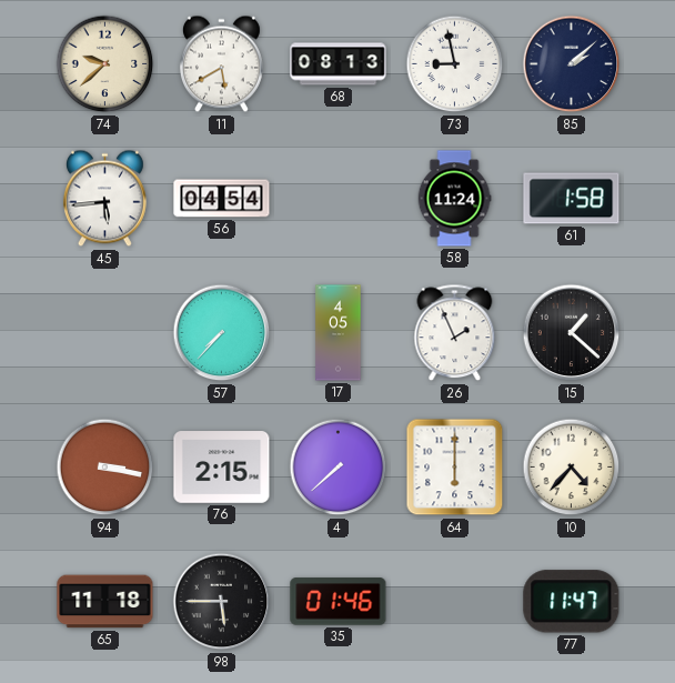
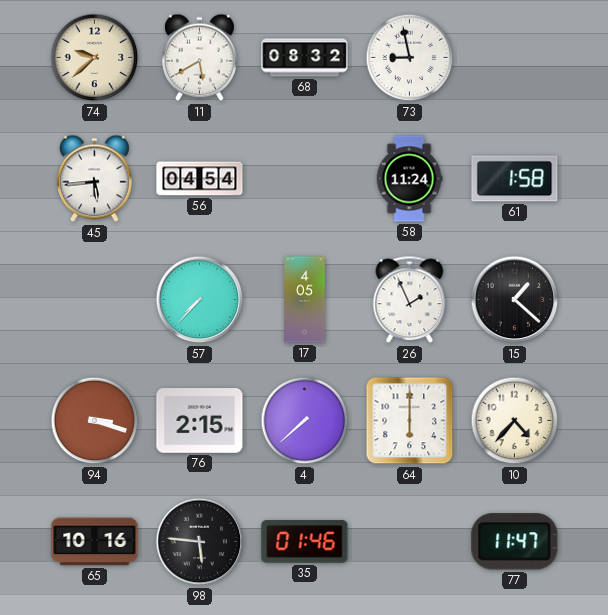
68: 08:13 -> 08:32
85: 2:08 -> none
94: 3:17 -> 3:18
65: 11:18 -> 10:16
98: 5:45 -> 5:46
